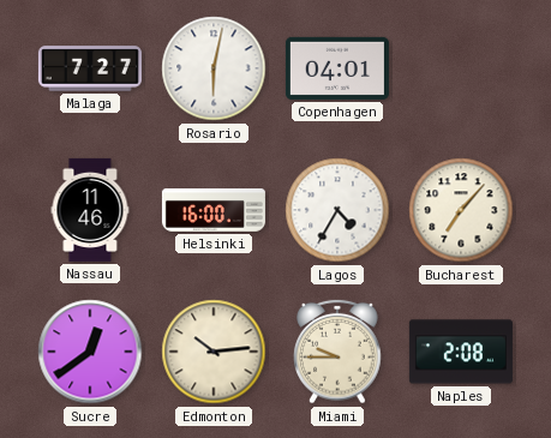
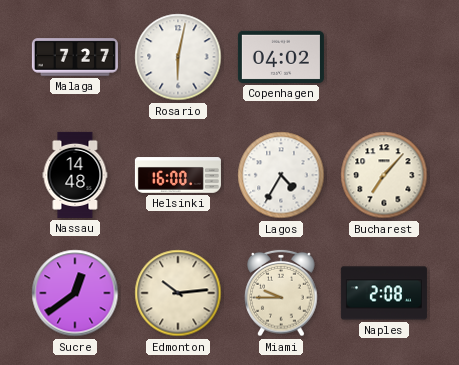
Copenhagen: 04:01 -> 04:02
Nassau: 11:46 -> 14:48
